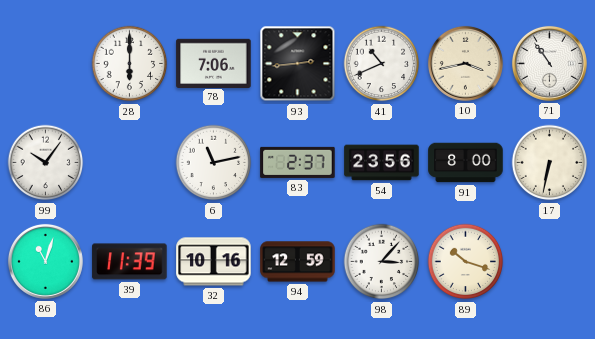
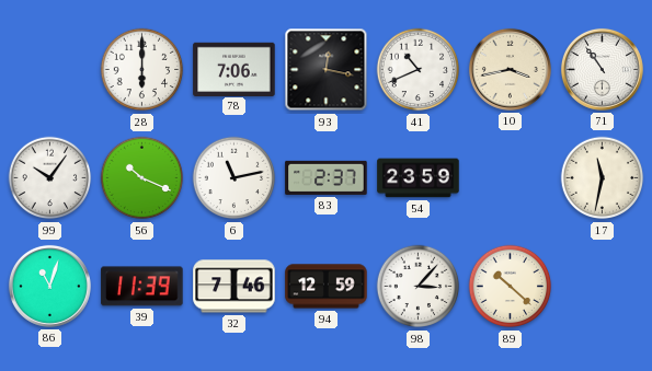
93: 2:44 -> 12:17
56: none -> 10:19
54: 23:56 -> 23:59
91: 8:00 -> none
17: 6:32 -> 11:32
32: 10:16 -> 7:46
89: 10:18 -> 10:22
